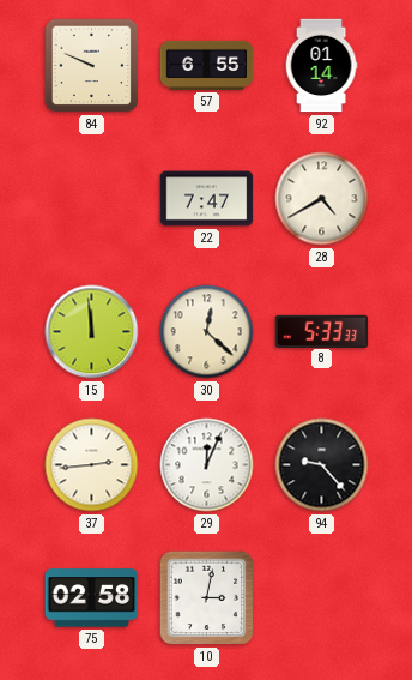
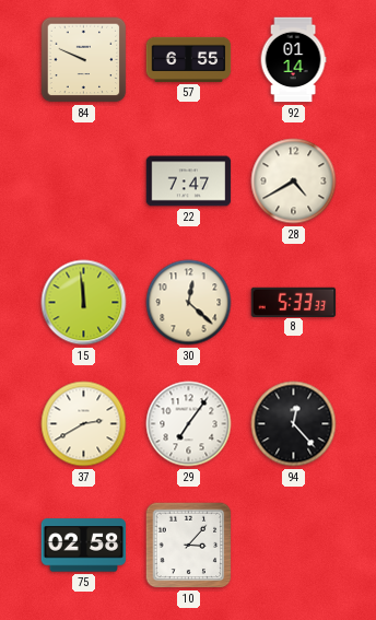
37: 2:44 -> 2:40
29: 12:04 -> 7:06
94: 9:23 -> 12:23
10: 3:02 -> 3:07
